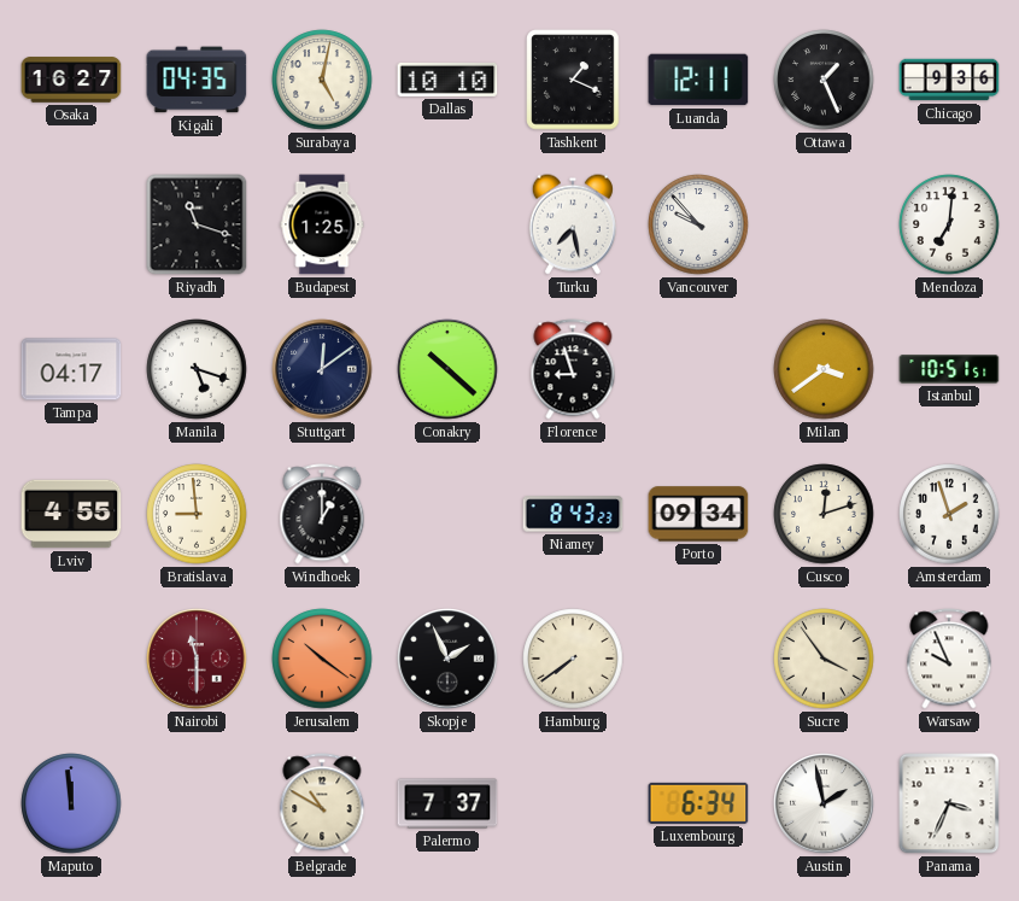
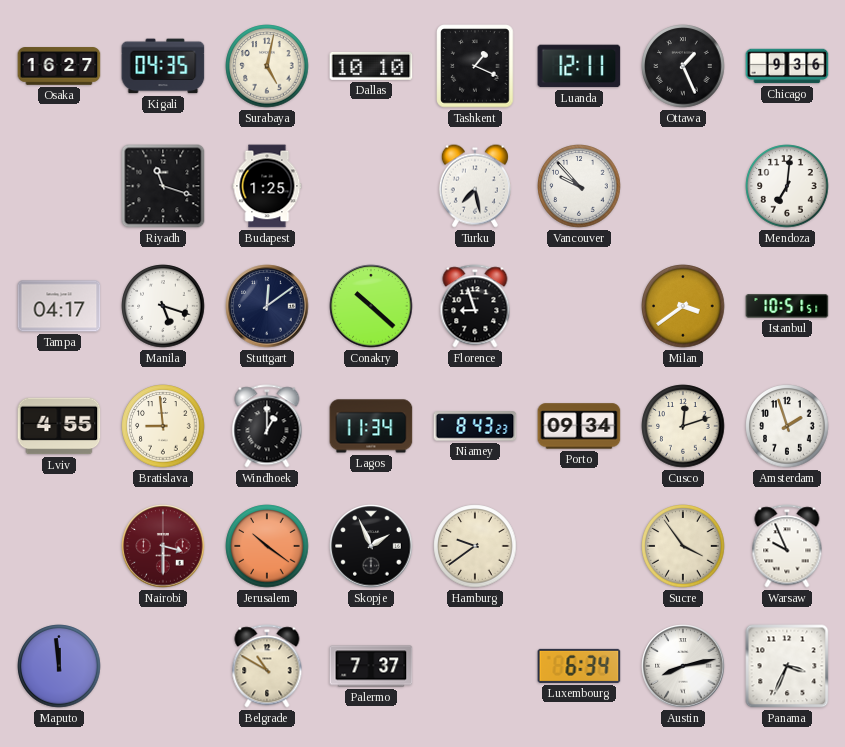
Lagos: none -> 11:34
Nairobi: 11:30 -> 3:30
Hamburg: 7:39 -> 9:39
Austin: 1:58 -> 8:13
